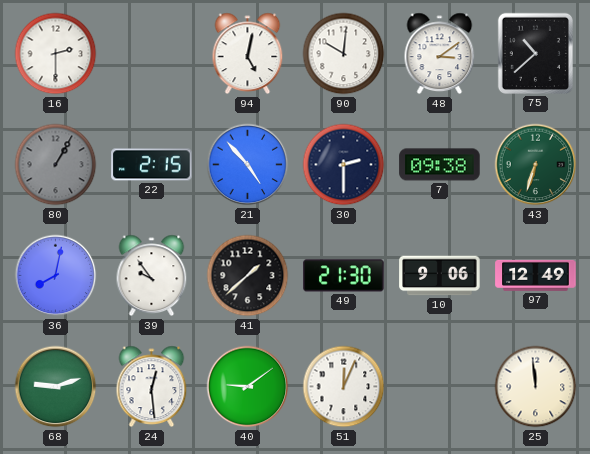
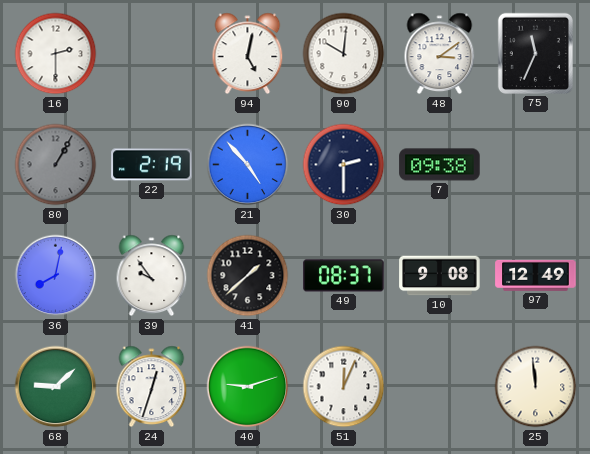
75: 10:38 -> 11:34
22: 2:15 -> 2:19
43: 6:33 -> none
49: 21:30 -> 08:37
10: 9:06 -> 9:08
68: 9:12 -> 9:08
24: 12:29 -> 12:33
40: 9:09 -> 9:12
